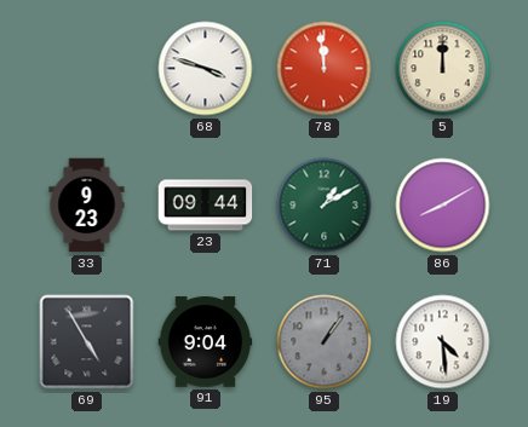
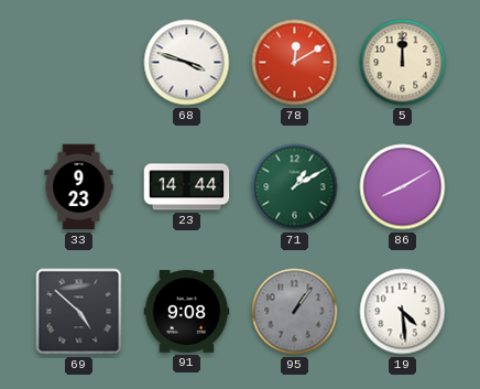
78: 11:59 -> 12:10
23: 09:44 -> 14:44
69: 4:55 -> 4:52
91: 9:04 -> 9:08
